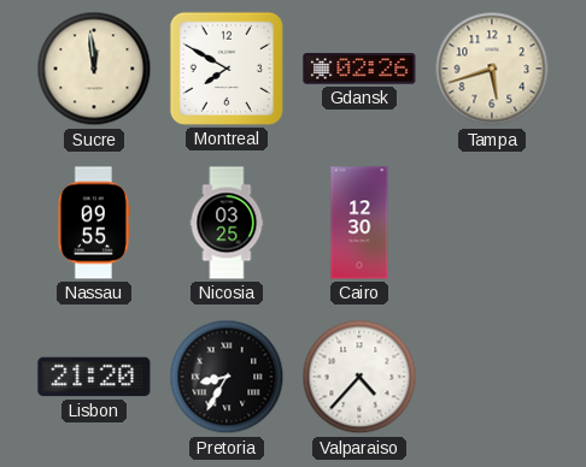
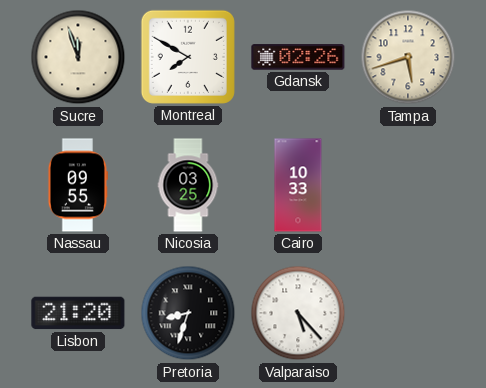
Sucre: 11:59 -> 11:57
Cairo: 12:30 -> 10:33
Pretoria: 8:35 -> 8:33
Valparaiso: 4:37 -> 5:23
